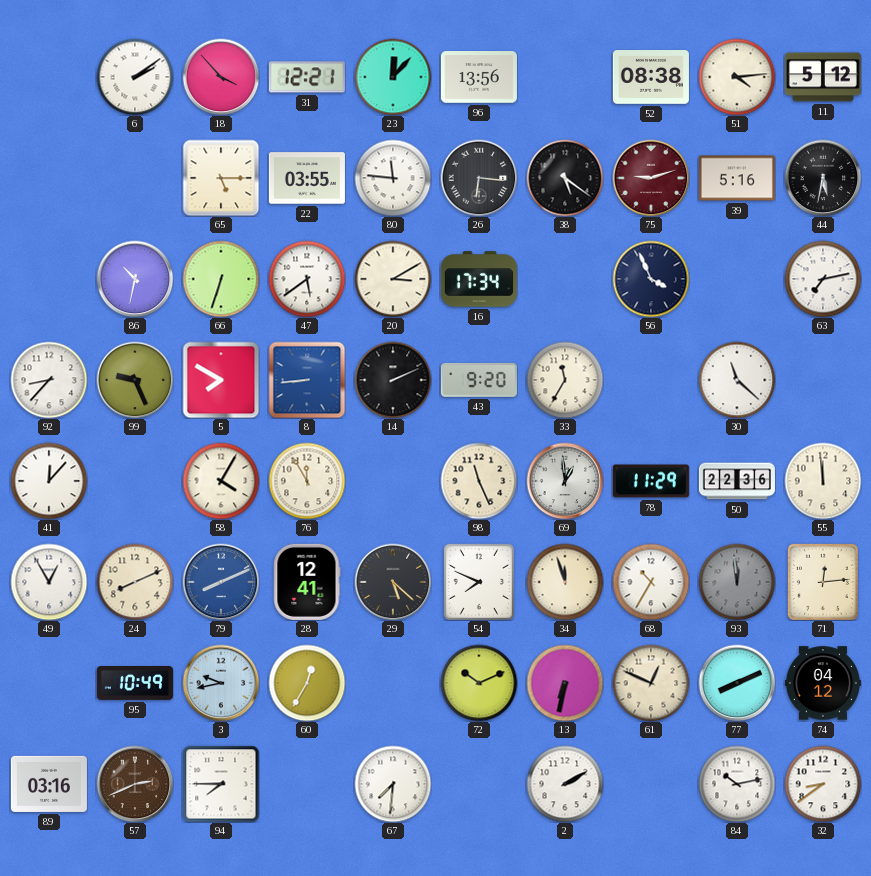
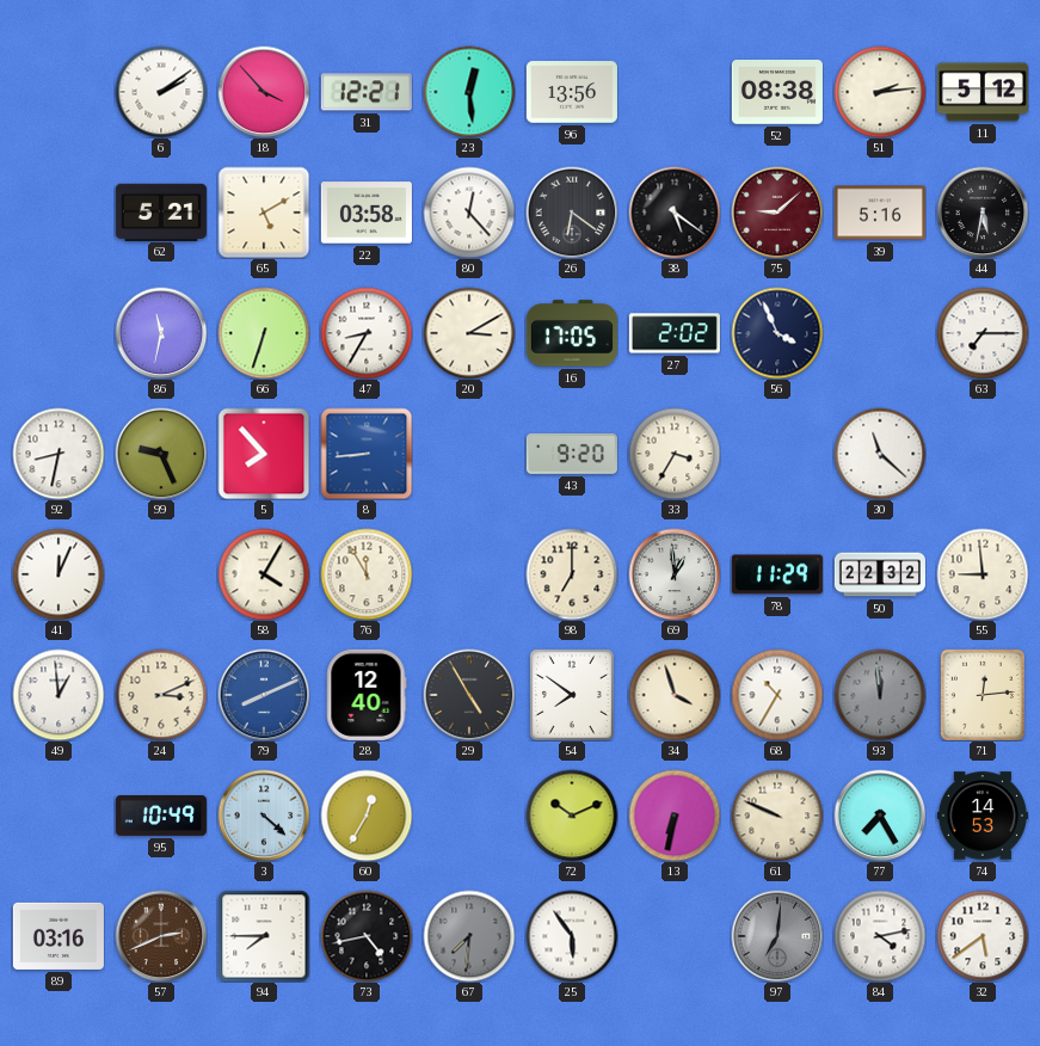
23: 12:07 -> 12:29
51: 4:14 -> 2:14
62: none -> 5:21
65: 5:15 -> 5:10
22: 03:55 -> 03:58
80: 11:46 -> 12:23
26: 6:16 -> 6:21
75: 9:12 -> 9:08
86: 10:32 -> 11:32
47: 5:39 -> 8:35
16: 17:34 -> 17:05
27: none -> 2:02
63: 7:13 -> 7:15
92: 8:37 -> 8:32
5: 7:50 -> 7:53
14: 2:11 -> none
33: 11:35 -> 3:35
41: 12:07 -> 12:04
98: 11:26 -> 7:00
50: 22:36 -> 22:32
55: 11:59 -> 8:59
49: 12:55 -> 12:59
24: 8:11 -> 3:11
28: 12:41 -> 12:40
29: 5:22 -> 4:55
54: 7:49 -> 7:51
34: 11:57 -> 3:57
3: 9:43 -> 4:22
61: 12:49 -> 9:49
77: 8:11 -> 7:25
74: 04:12 -> 14:53
73: none -> 4:43
67 dial: white -> grey
25: none -> 5:54
2: 2:10 -> none
97: none -> 7:01
84: 10:13 -> 4:13
32: 8:39 -> 5:39
